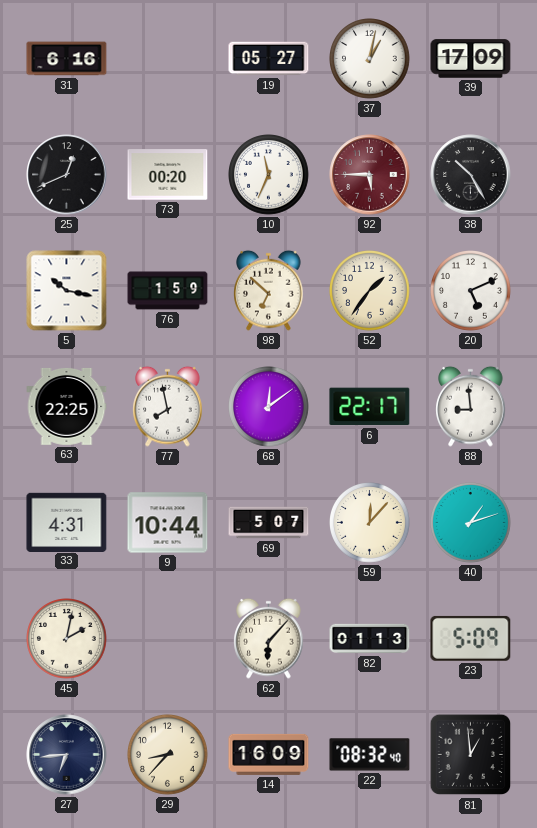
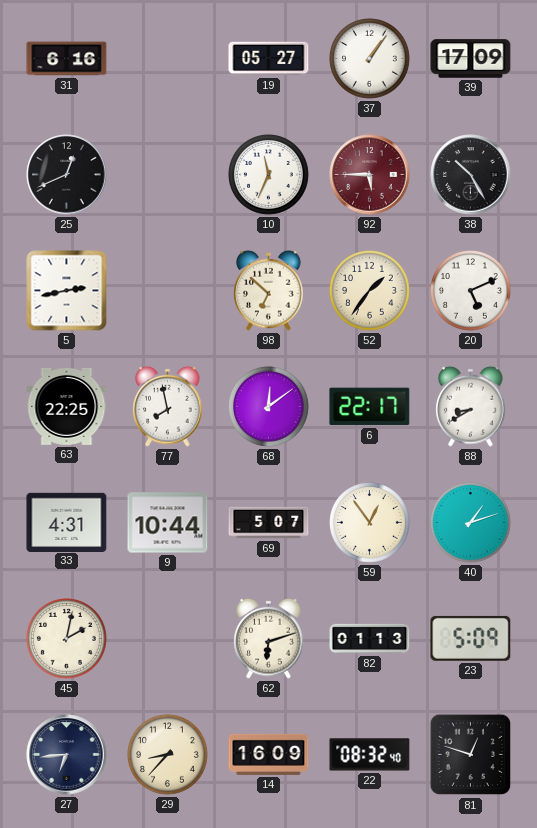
37: 1:02 -> 1:06
73: 00:20 -> none
5: 10:17 -> 2:43
76: 1:59 -> none
88: 8:59 -> 8:40
59: 12:07 -> 12:54
62: 6:07 -> 6:12
81: 12:59 -> 12:48
